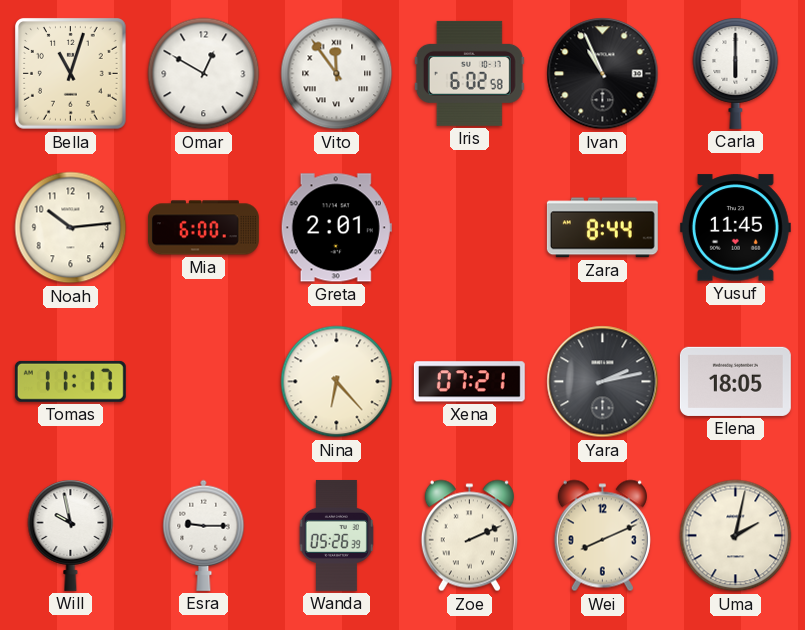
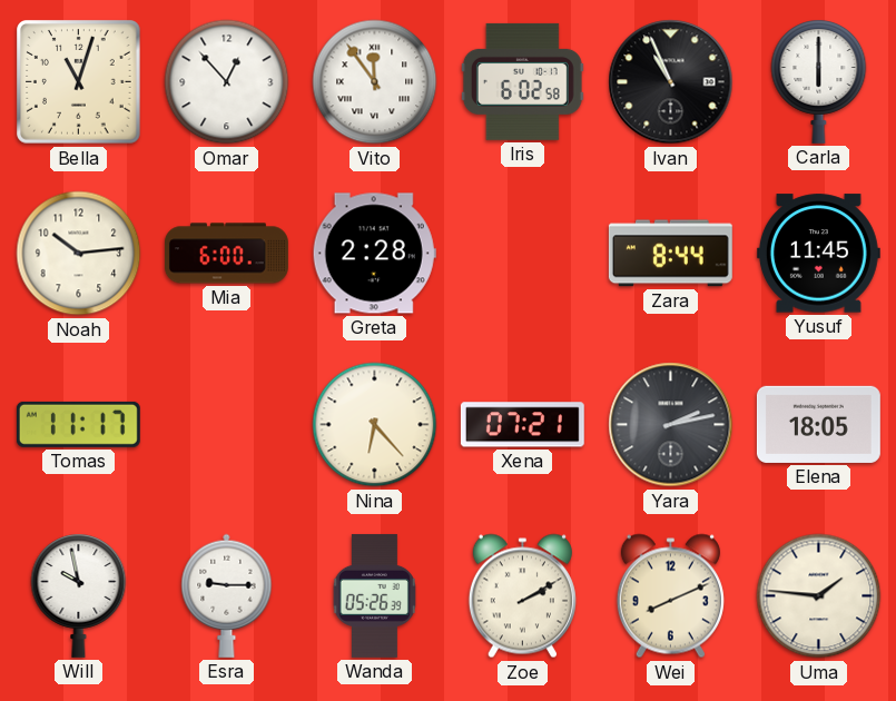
Omar: 12:50 -> 12:53
Greta: 2:01 -> 2:28
Zoe: 2:11 -> 2:10
Uma: 2:02 -> 1:46
